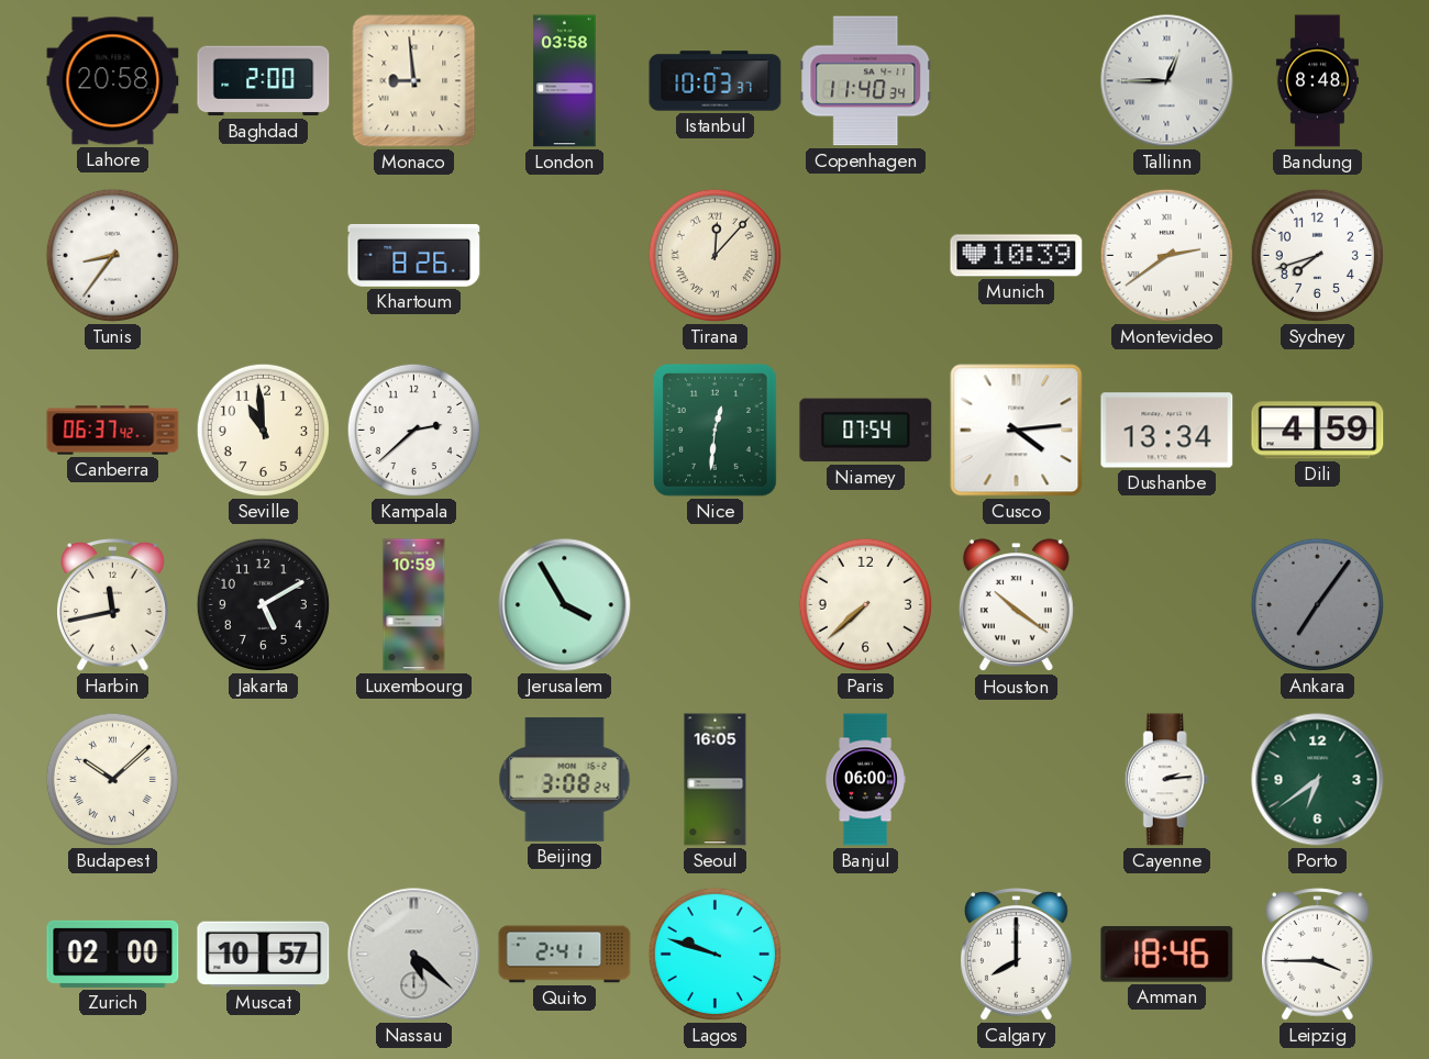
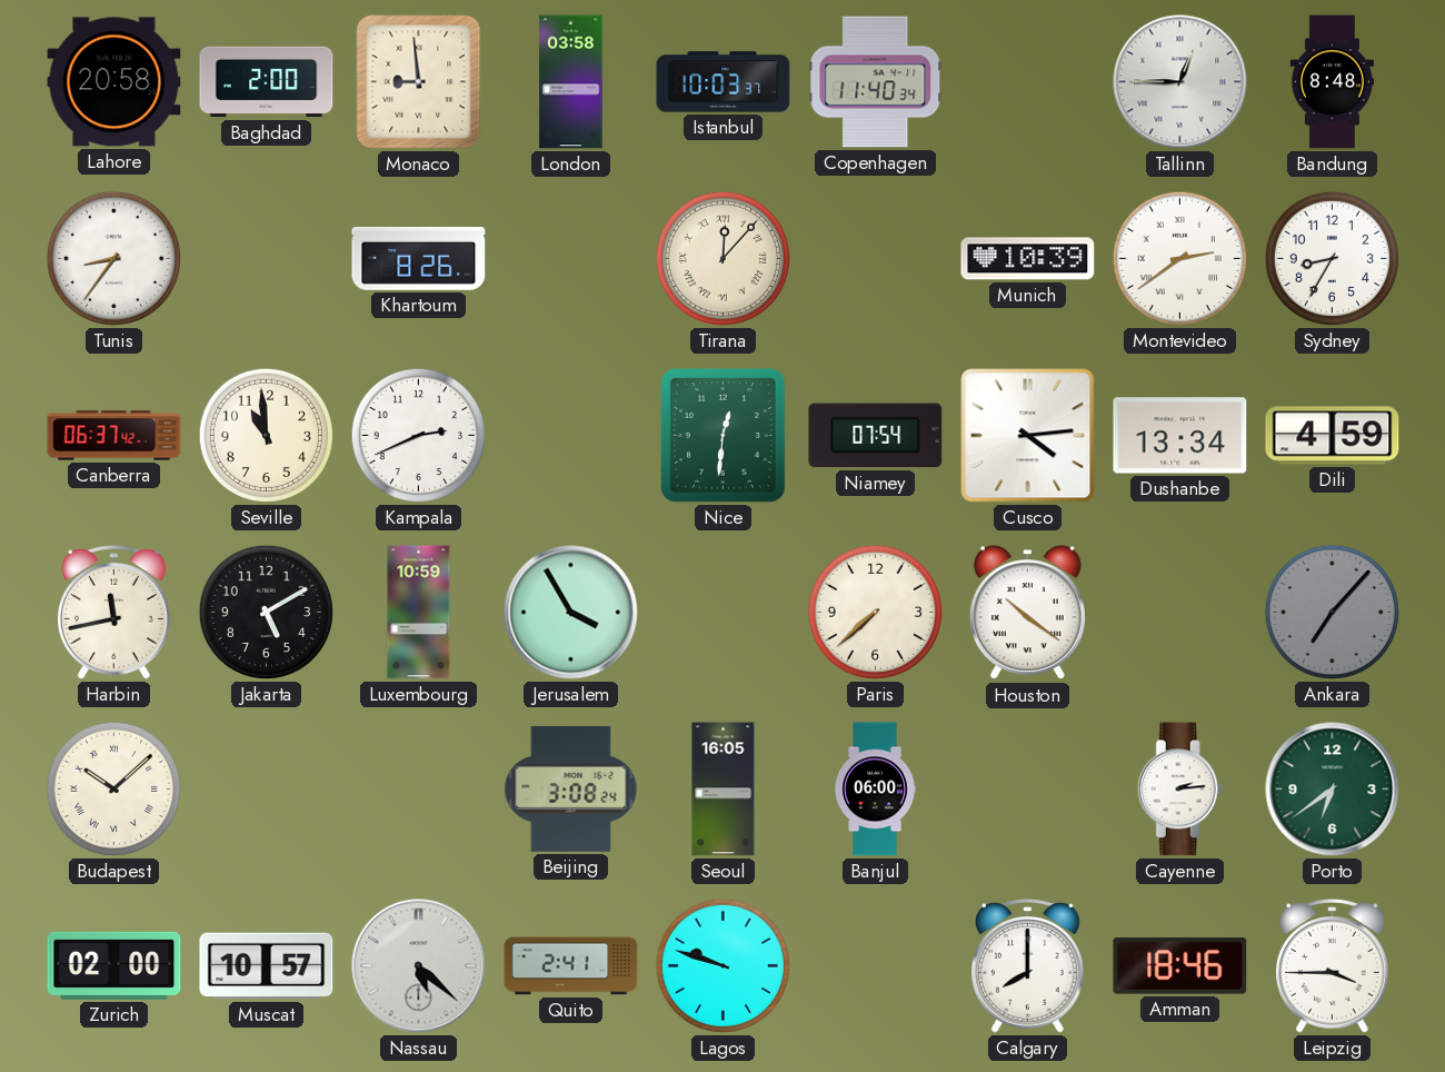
Sydney: 7:42 -> 8:35
Kampala: 2:38 -> 2:41
Ankara: 7:06 -> 7:07
